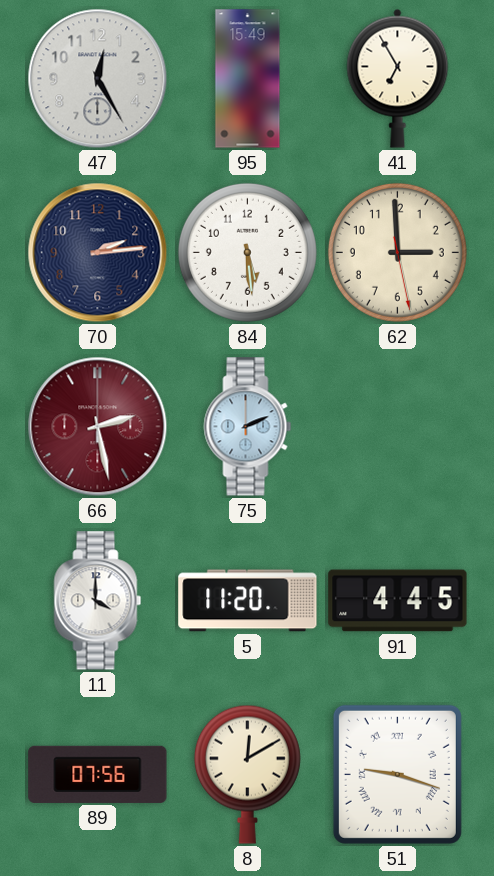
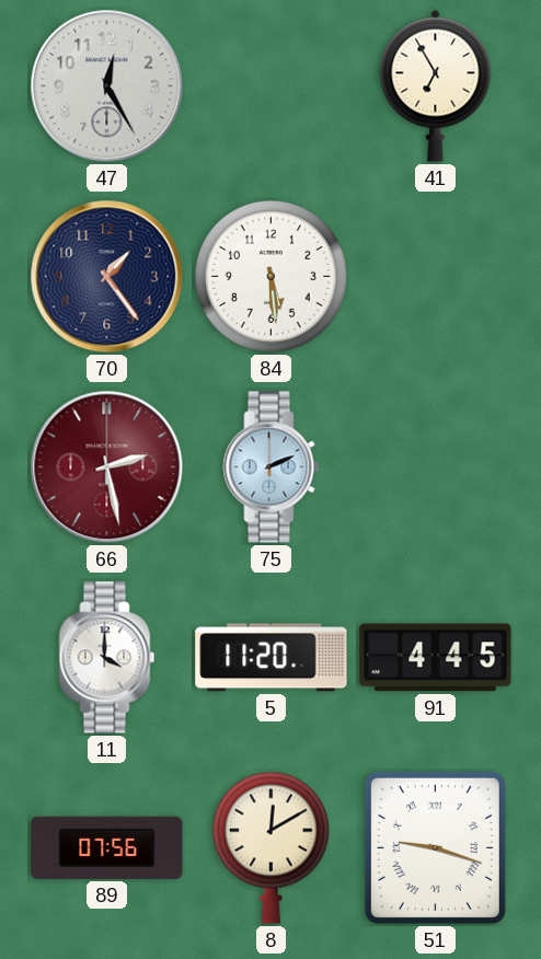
95: 15:49 -> none
70: 2:14 -> 1:24
62: 2:59 -> none
